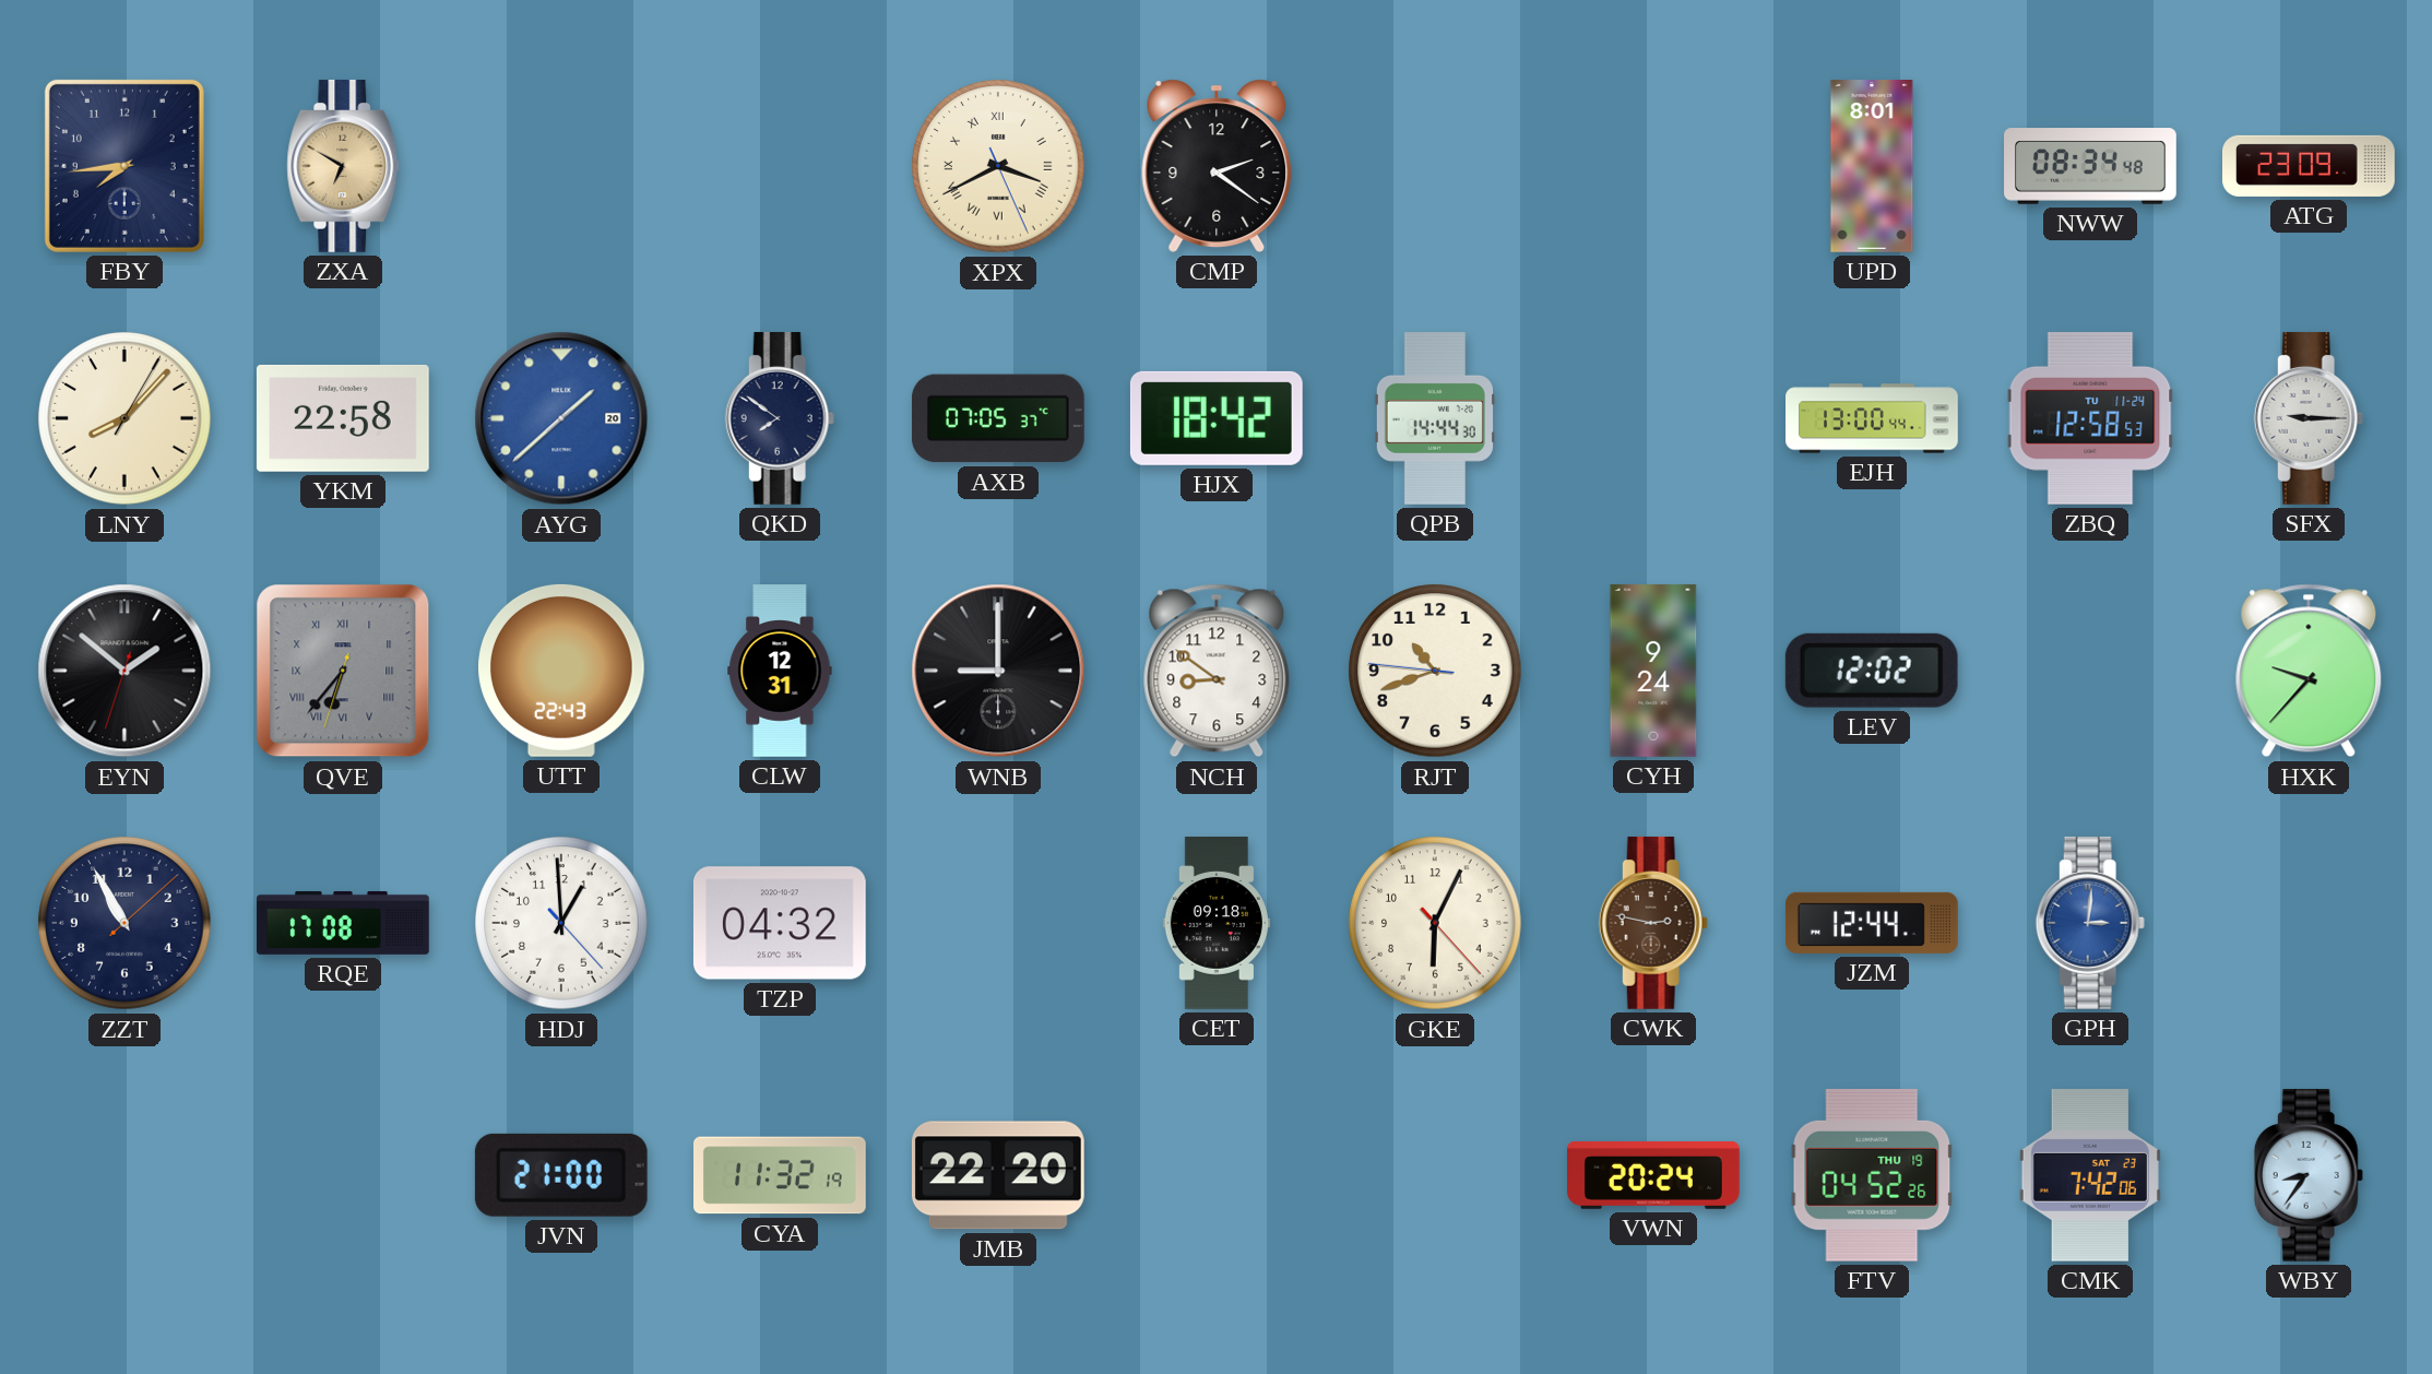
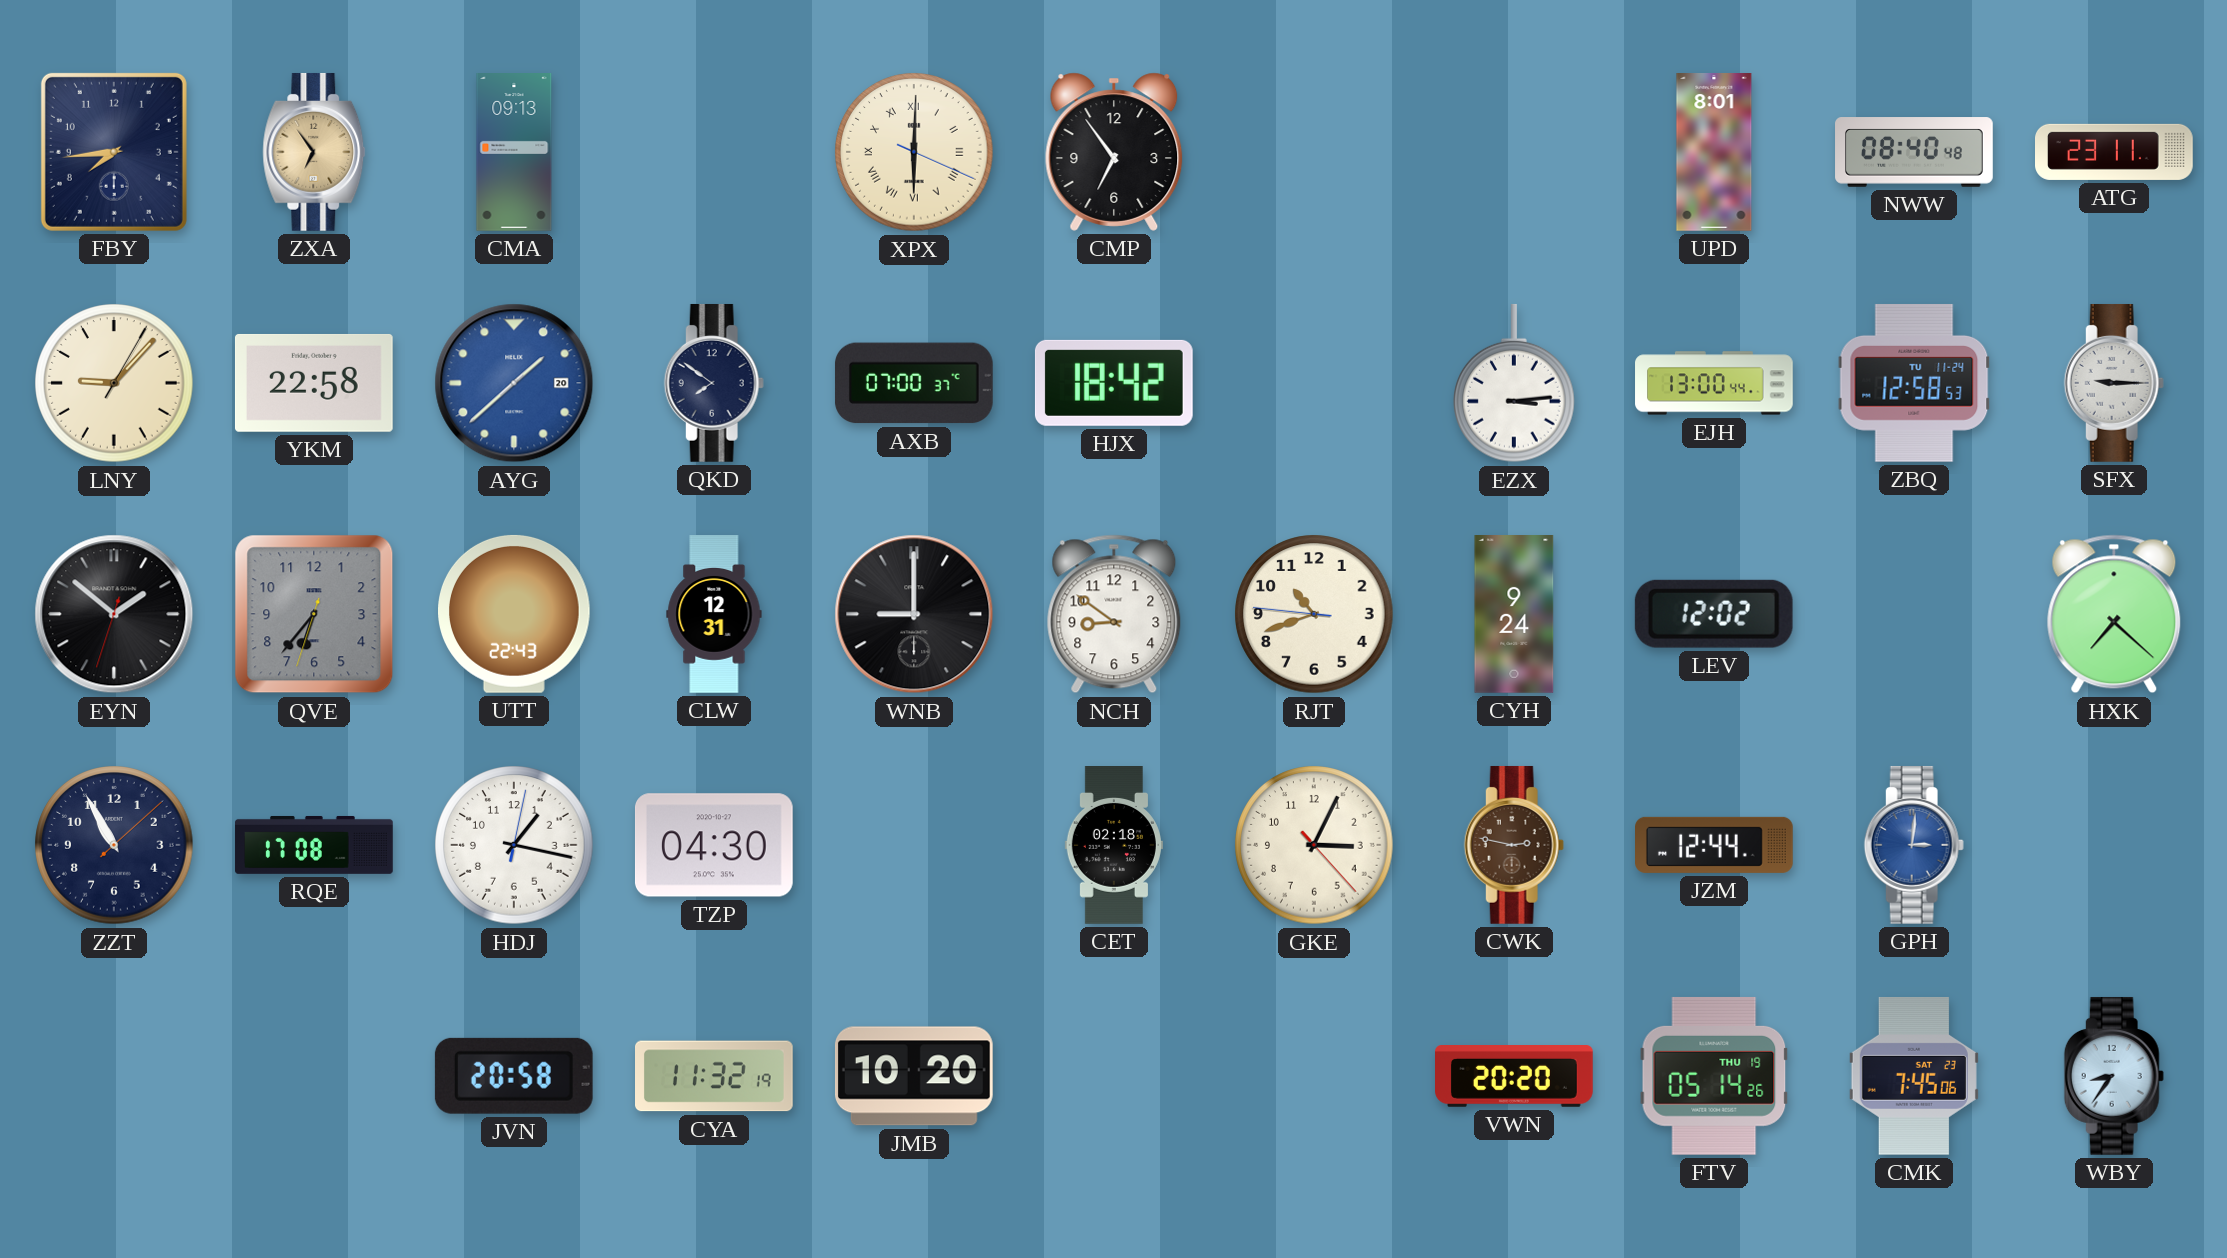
ZXA: 6:50 -> 6:54
CMA: none -> 09:13
XPX: 3:40 -> 6:00
CMP: 2:21 -> 6:54
NWW: 08:34 -> 08:40
ATG: 23:09 -> 23:11
LNY: 8:07 -> 9:07
AXB: 07:05 -> 07:00
QPB: 14:44 -> none
EZX: none -> 3:14
QVE numerals: Roman -> Arabic
HXK: 9:37 -> 7:22
HDJ: 12:59 -> 1:17
TZP: 04:32 -> 04:30
CET: 09:18 -> 02:18
GKE: 6:04 -> 3:04
JVN: 21:00 -> 20:58
JMB: 22:20 -> 10:20
VWN: 20:24 -> 20:20
FTV: 04:52 -> 05:14
CMK: 7:42 -> 7:45
